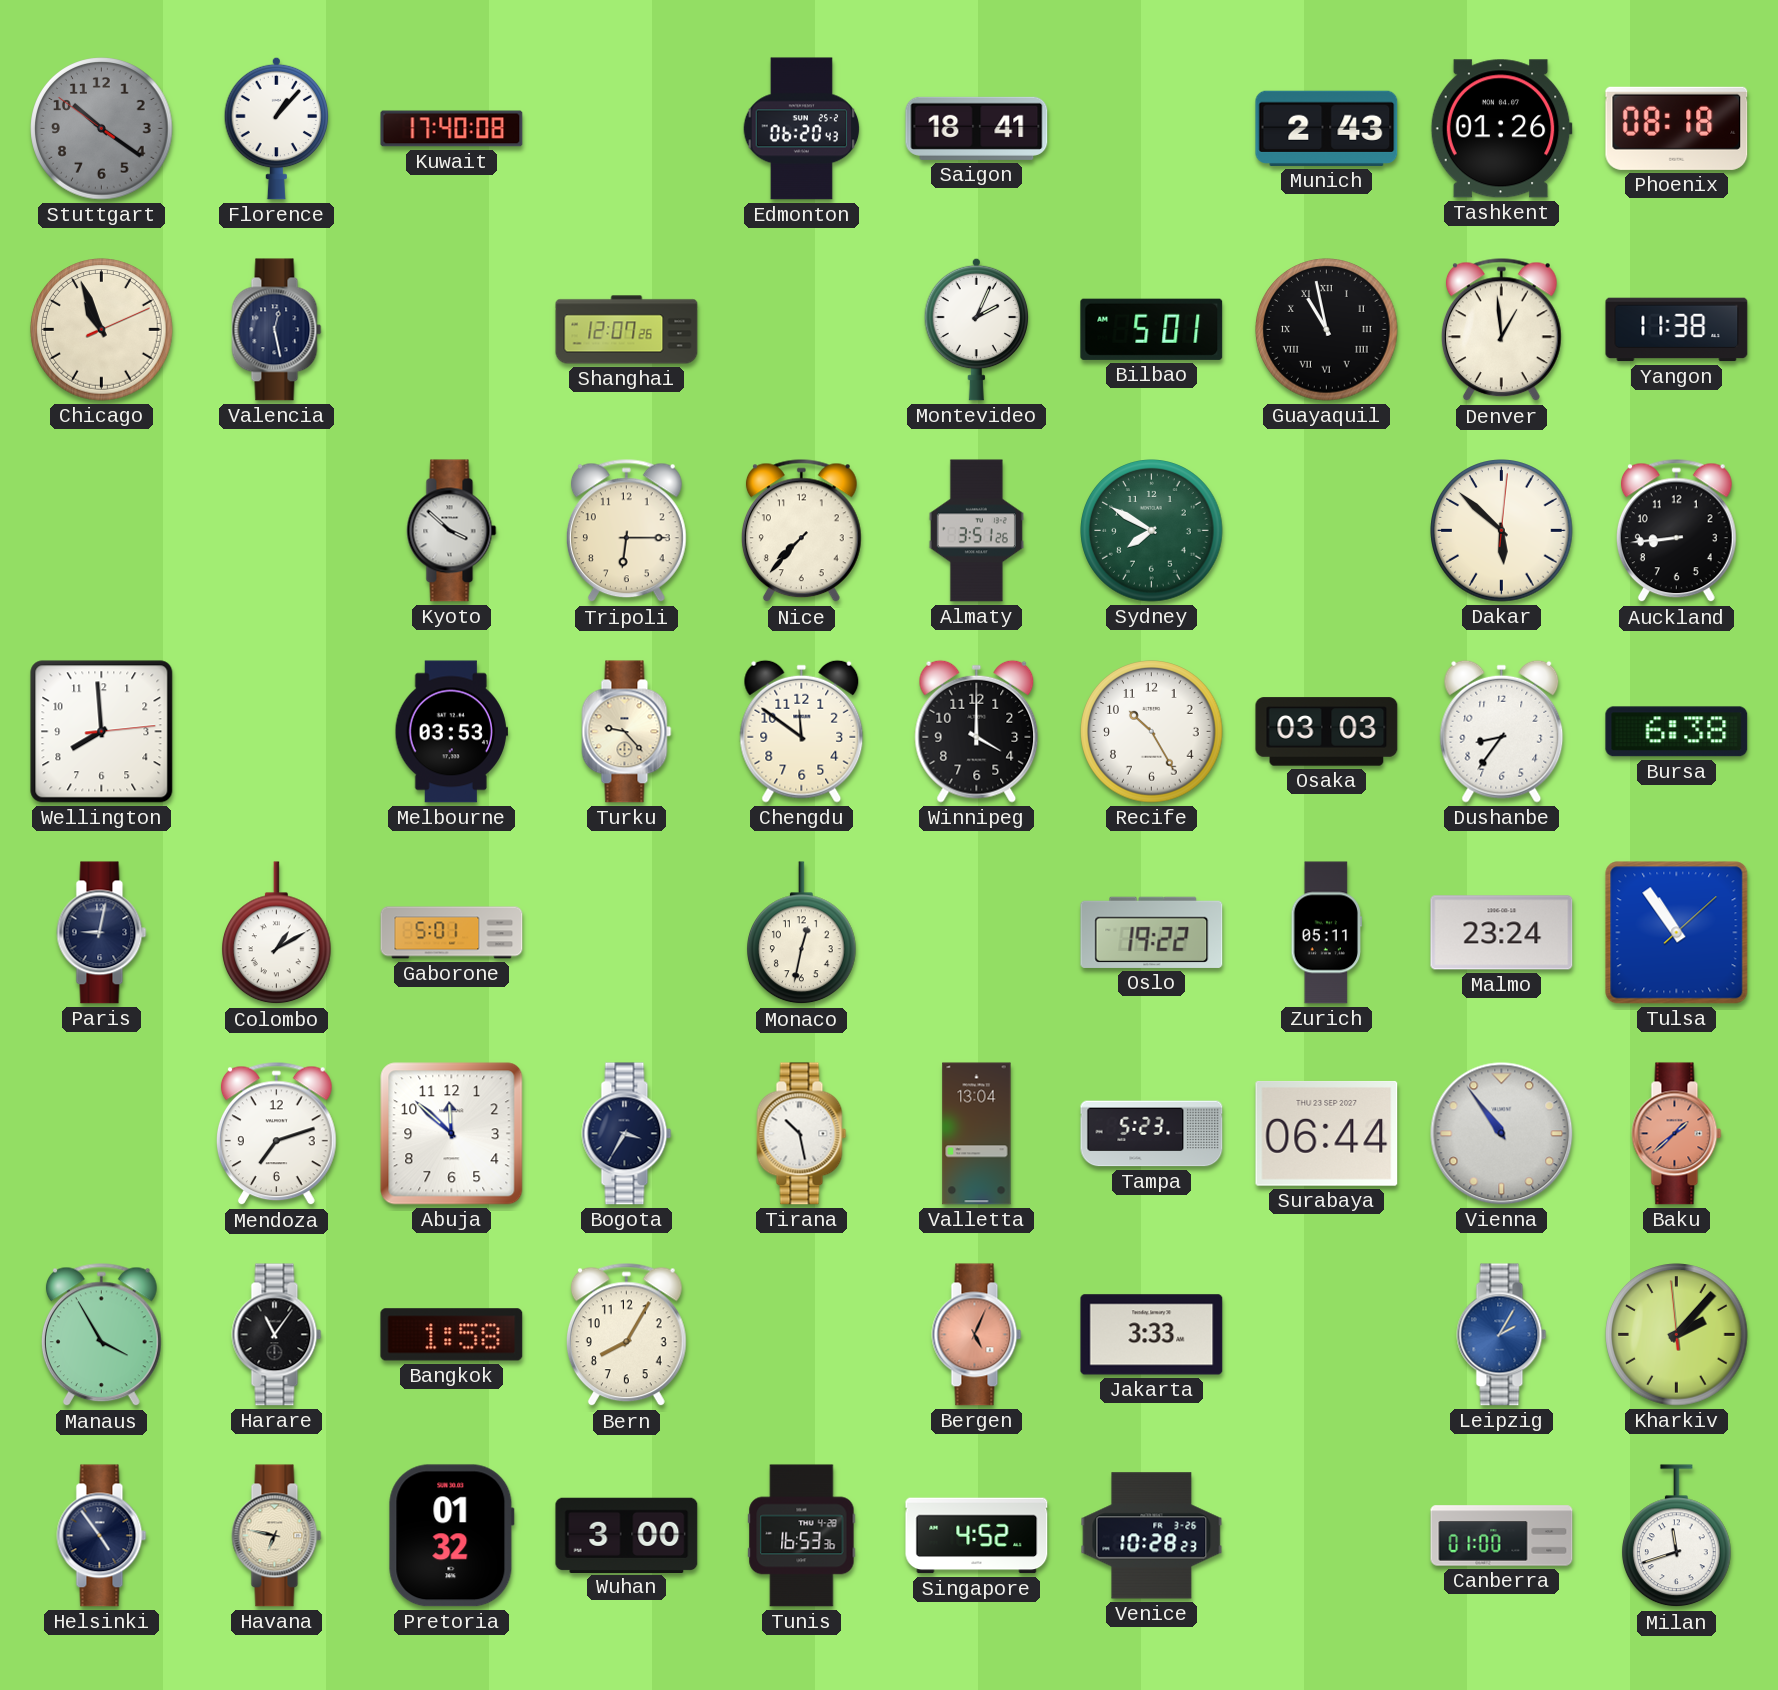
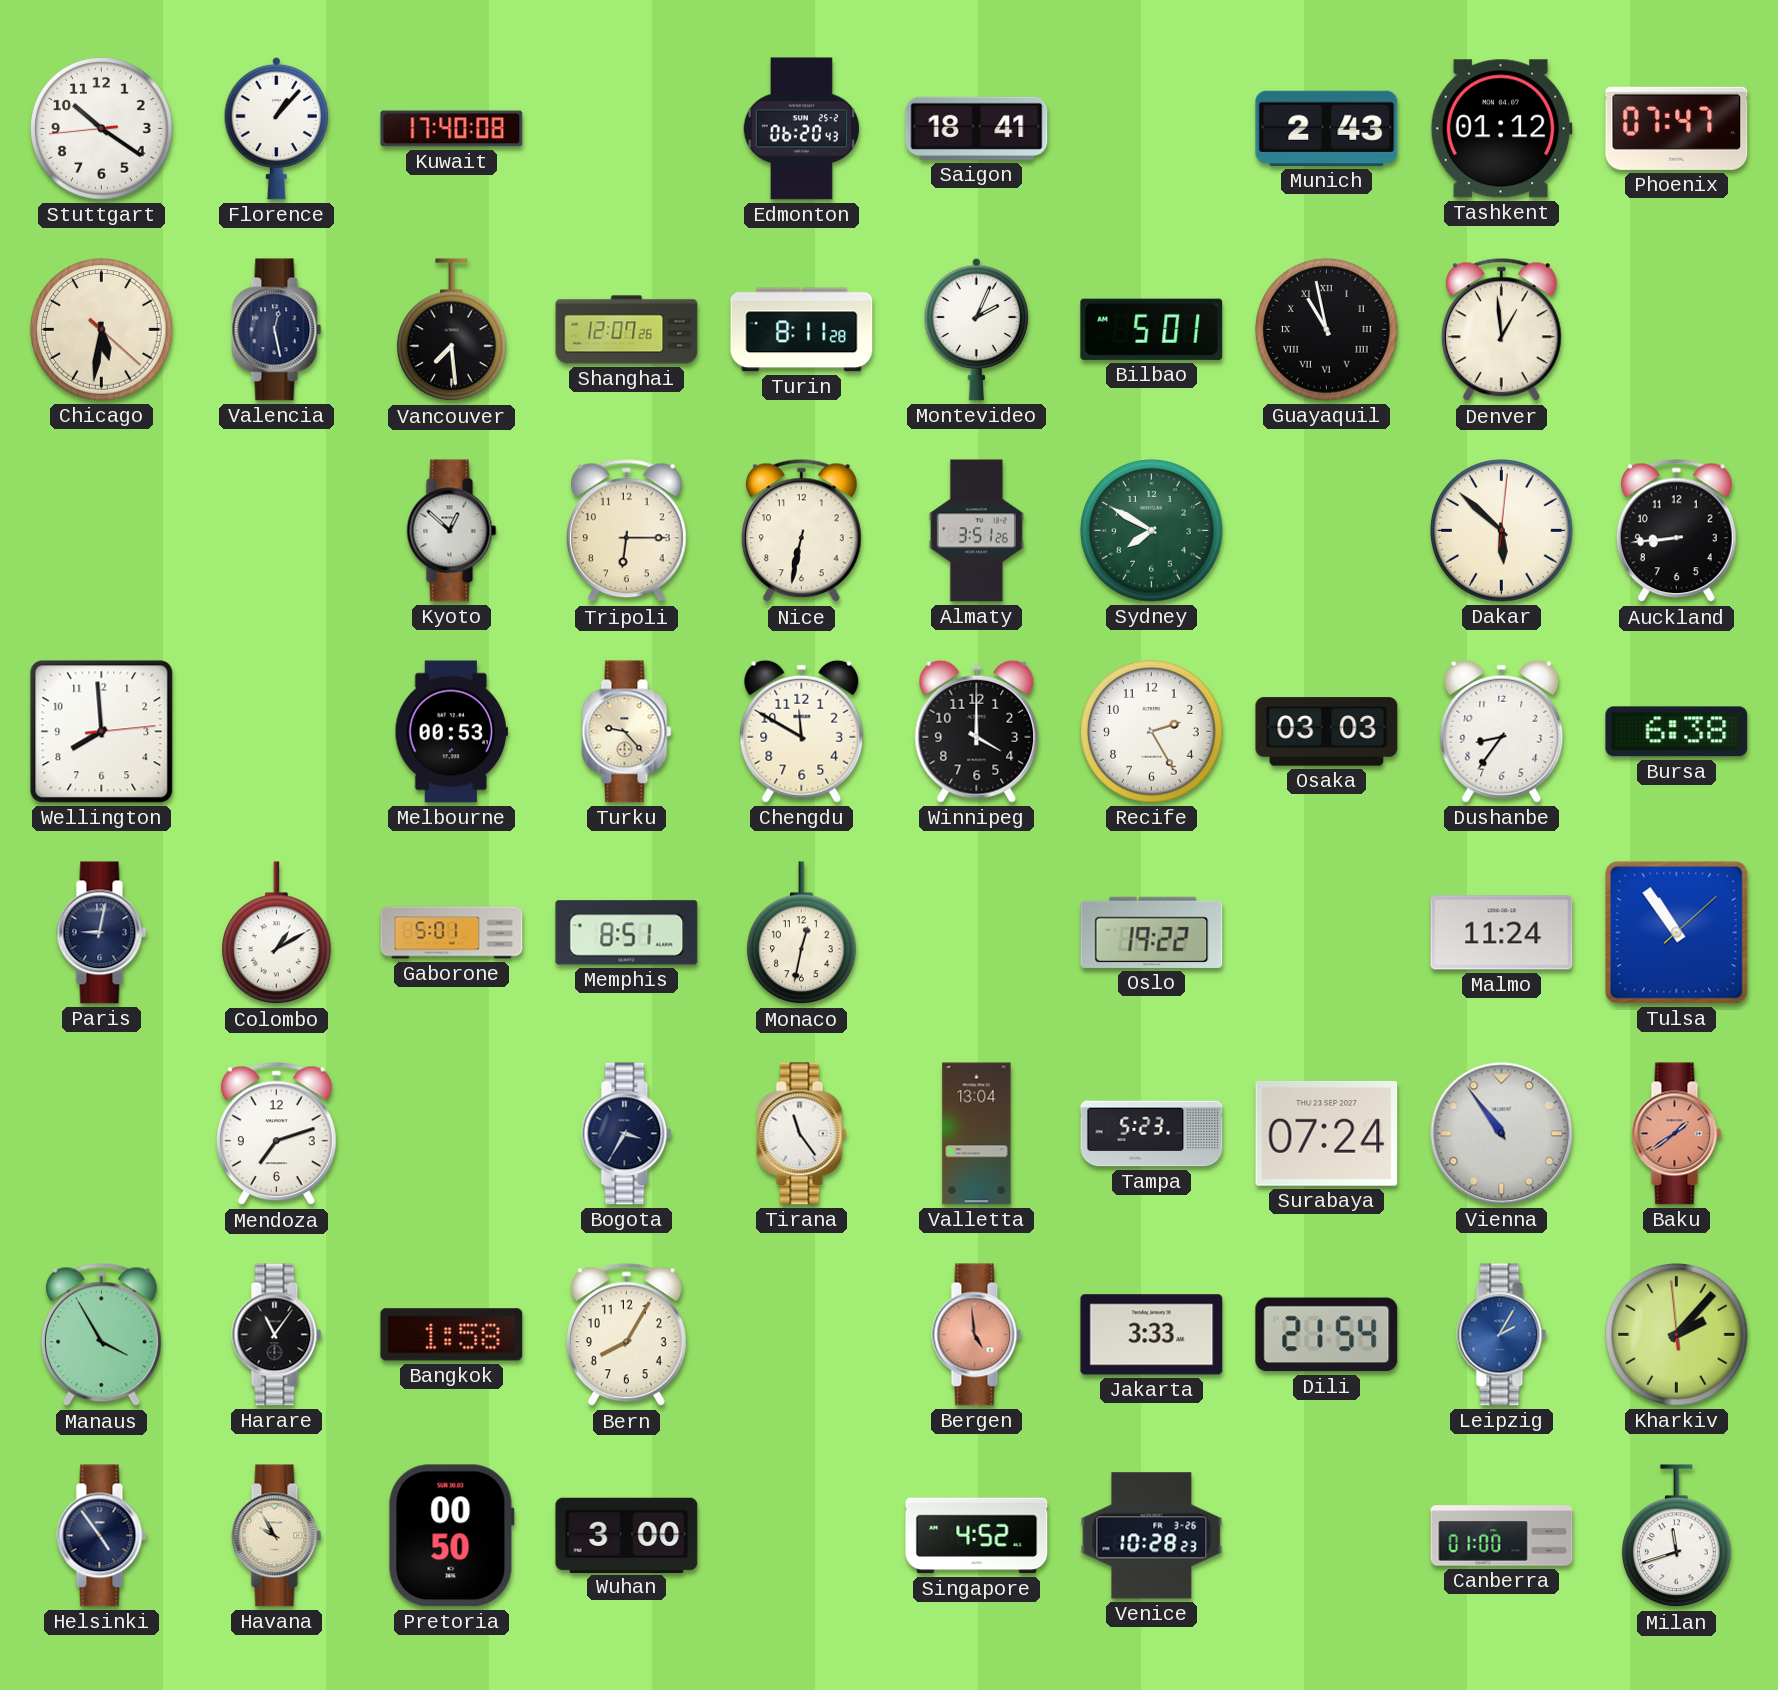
Stuttgart: 10:20:51 -> 10:20:44
Stuttgart dial: grey -> white
Tashkent: 01:26 -> 01:12
Phoenix: 08:18 -> 07:47
Chicago: 10:56 -> 5:31
Vancouver: none -> 7:29
Turin: none -> 8:11
Yangon: 11:38 -> none
Kyoto: 3:52 -> 12:52
Nice: 7:37 -> 6:32
Melbourne: 03:53 -> 00:53
Chengdu: 11:51 -> 11:50
Recife: 10:25 -> 2:25
Memphis: none -> 8:51
Zurich: 05:11 -> none
Malmo: 23:24 -> 11:24
Abuja: 11:52 -> none
Tirana: 10:28 -> 11:24
Surabaya: 06:44 -> 07:24
Baku: 1:38 -> 1:39
Bergen: 5:04 -> 4:59
Dili: none -> 21:54
Havana: 6:47 -> 9:55
Pretoria: 01:32 -> 00:50
Tunis: 16:53 -> none
